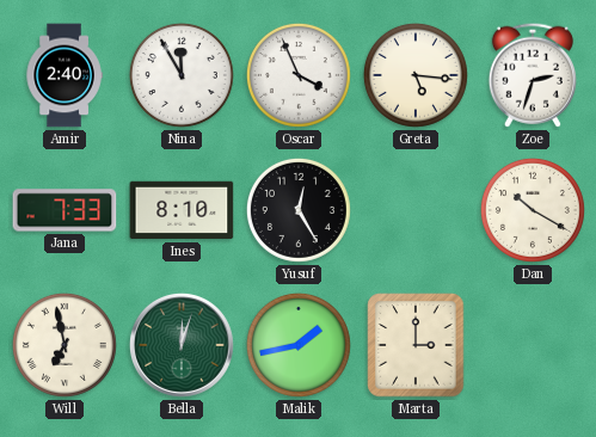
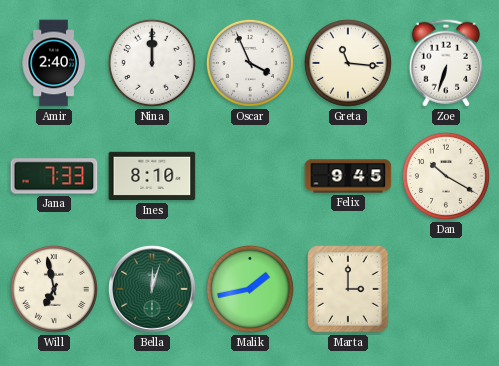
Nina: 11:55 -> 12:00
Greta: 5:16 -> 11:16
Zoe: 2:33 -> 6:33
Yusuf: 12:25 -> none
Felix: none -> 9:45
